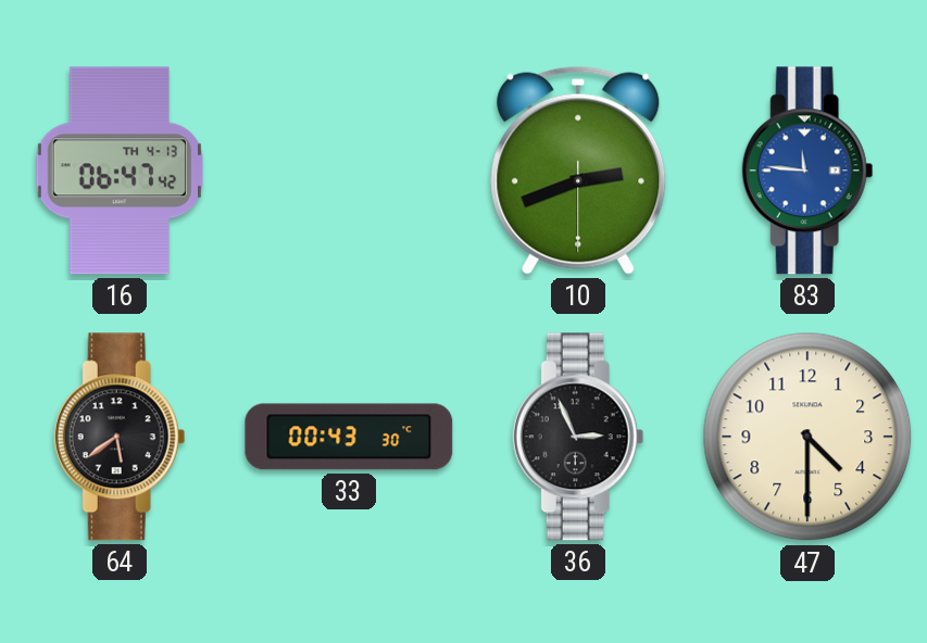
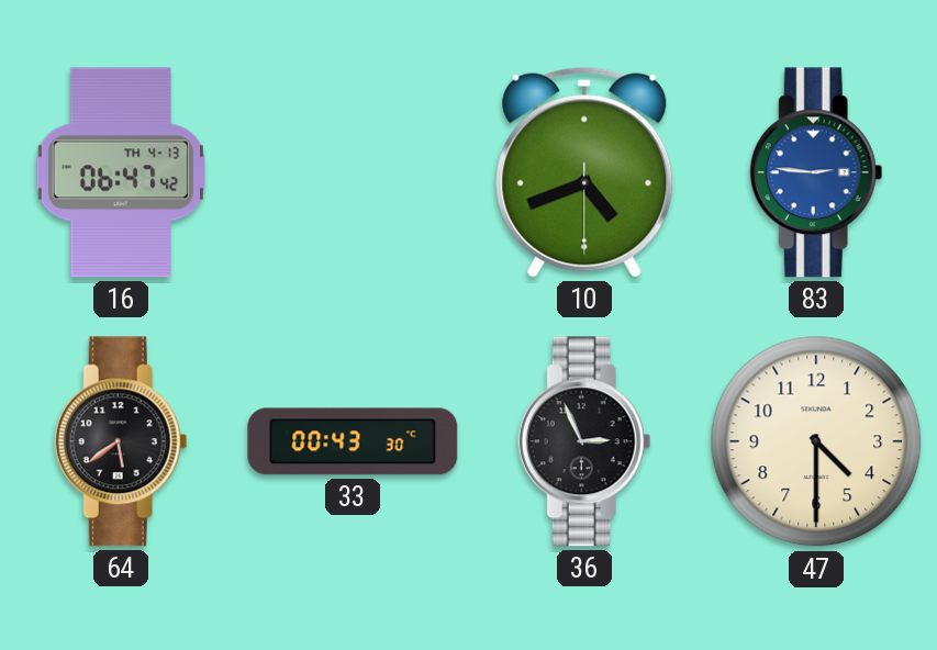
10: 2:41 -> 4:41
83: 11:46 -> 2:46
